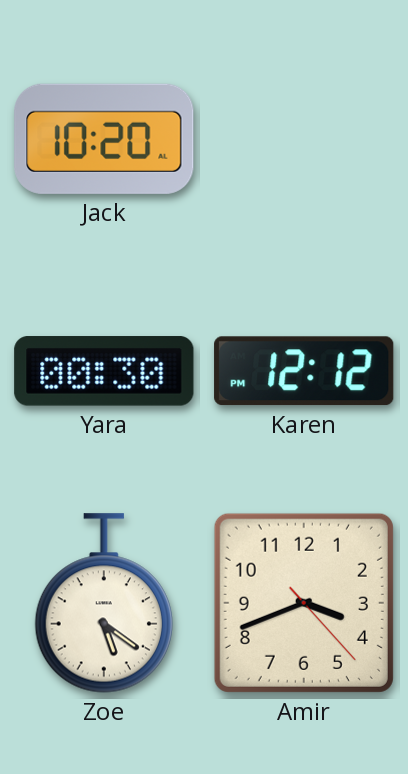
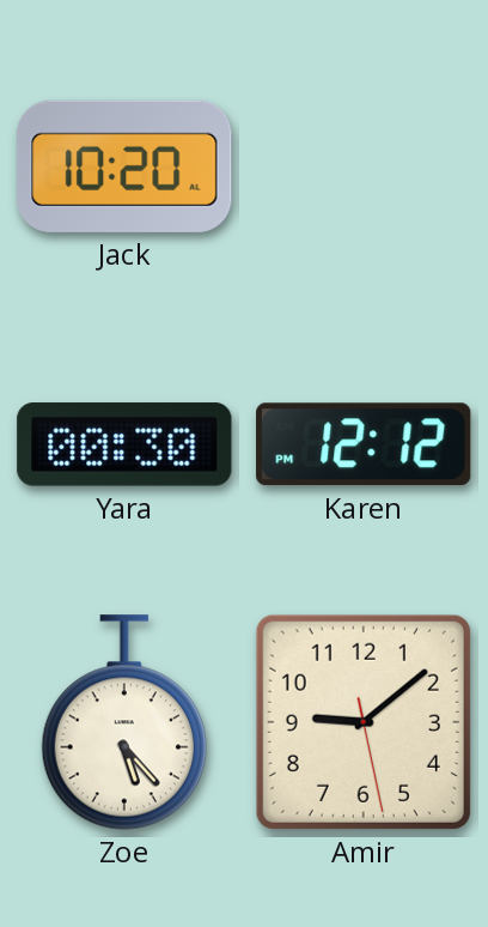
Zoe: 5:21 -> 5:23
Amir: 3:41 -> 9:08
